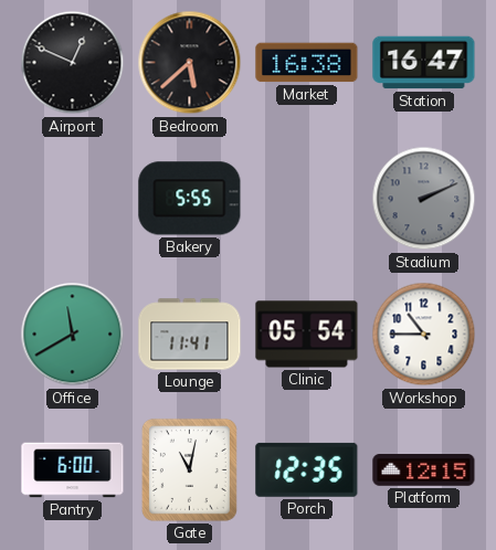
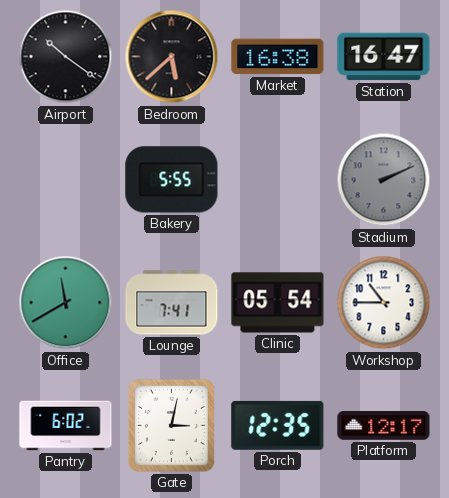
Airport: 12:49 -> 10:21
Lounge: 11:41 -> 7:41
Pantry: 6:00 -> 6:02
Gate: 11:02 -> 3:02
Platform: 12:15 -> 12:17
